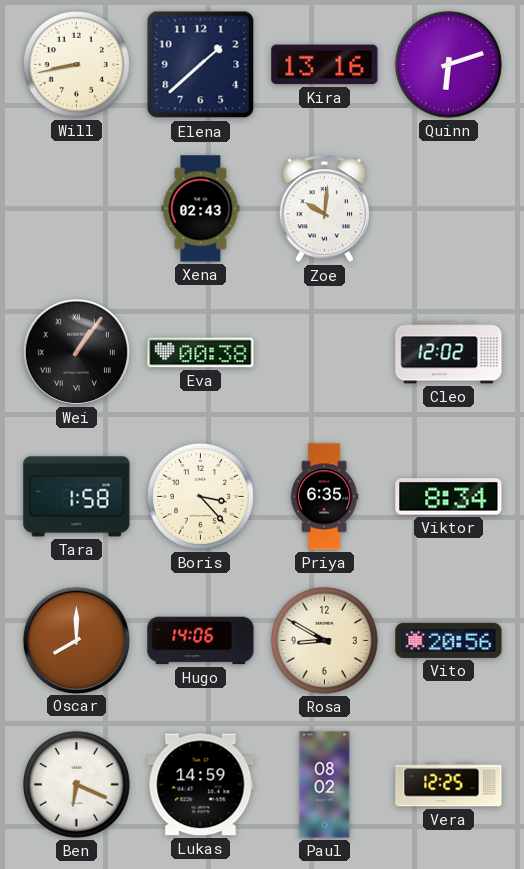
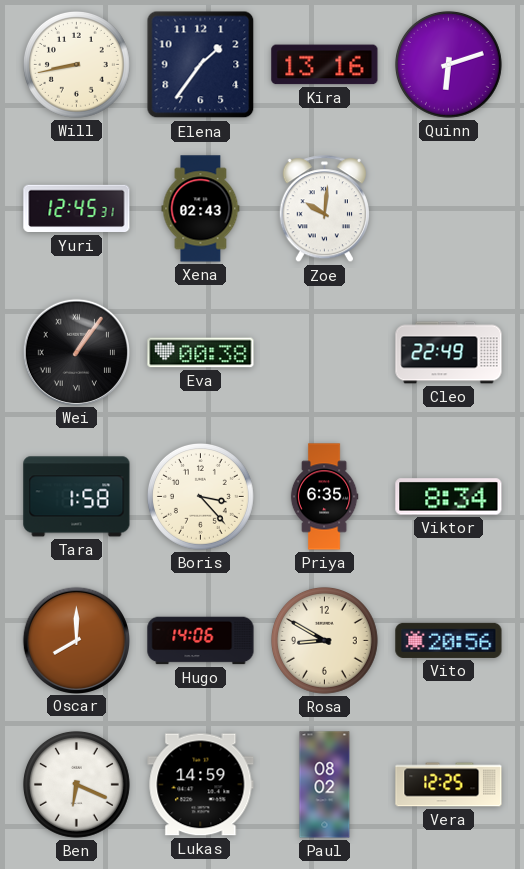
Elena: 1:38 -> 1:36
Yuri: none -> 12:45
Cleo: 12:02 -> 22:49
